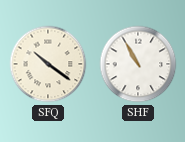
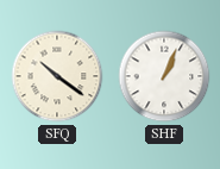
SHF: 10:55 -> 1:04
